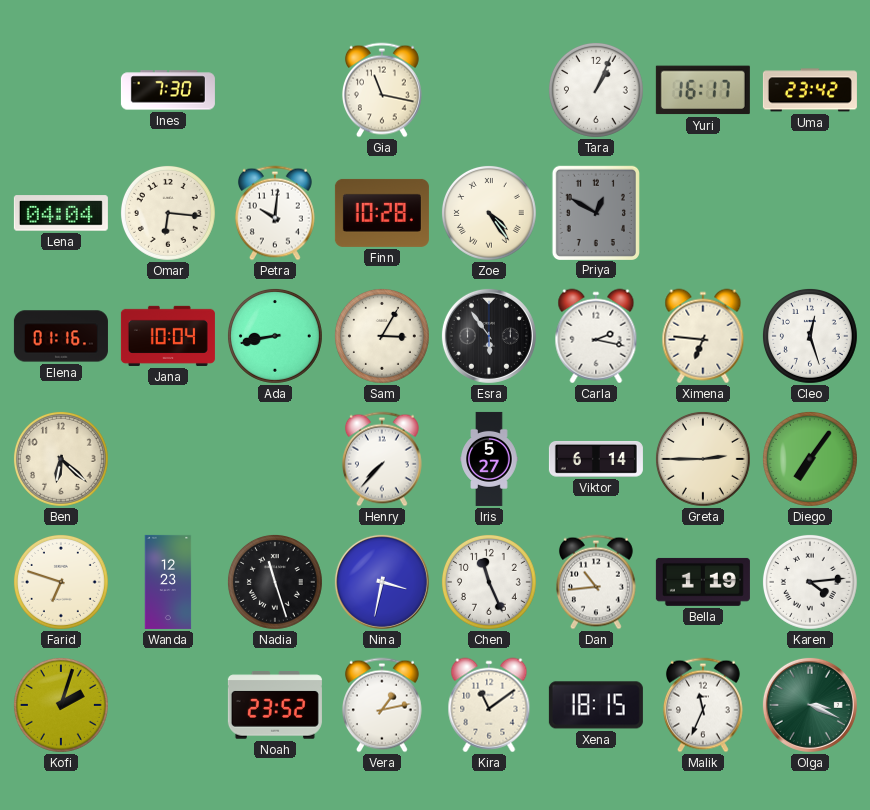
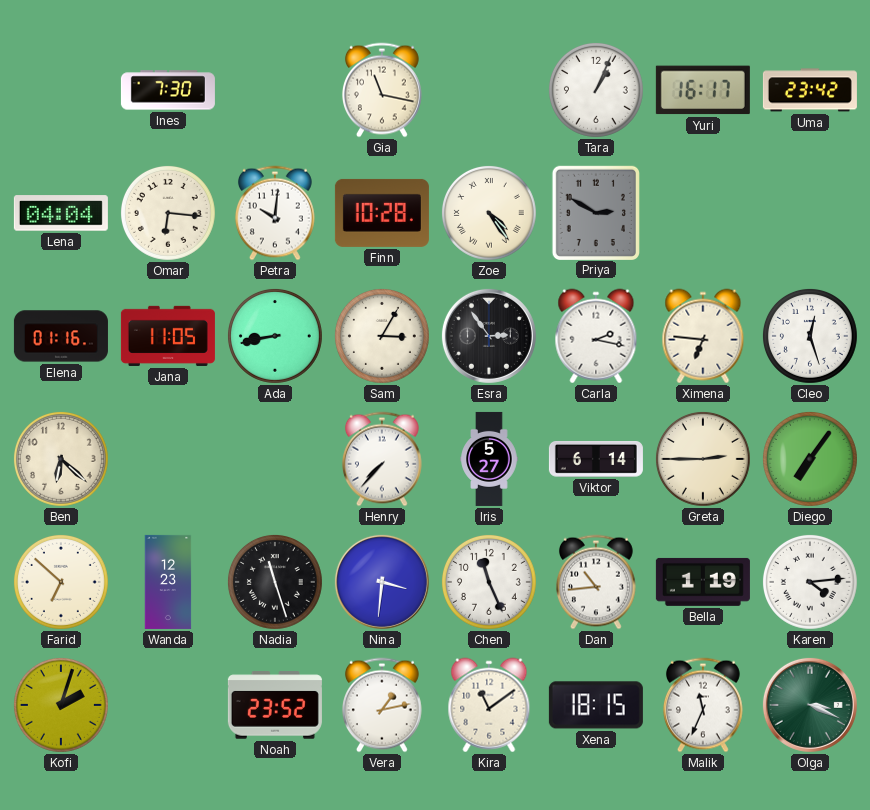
Priya: 12:50 -> 2:50
Jana: 10:04 -> 11:05
Esra: 5:54 -> 2:54
Farid: 6:48 -> 6:52
Nina: 3:32 -> 3:31
